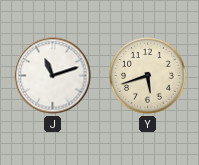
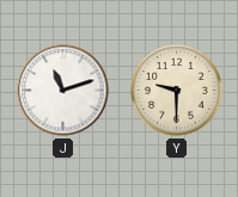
Y: 5:42 -> 9:30
